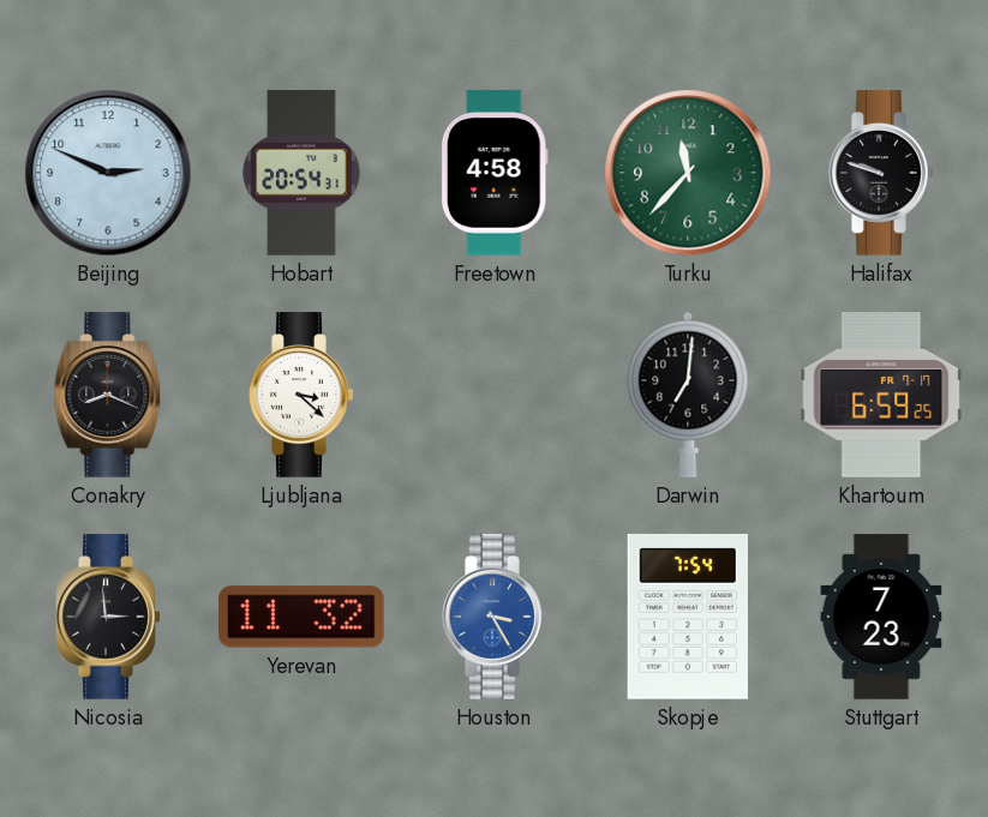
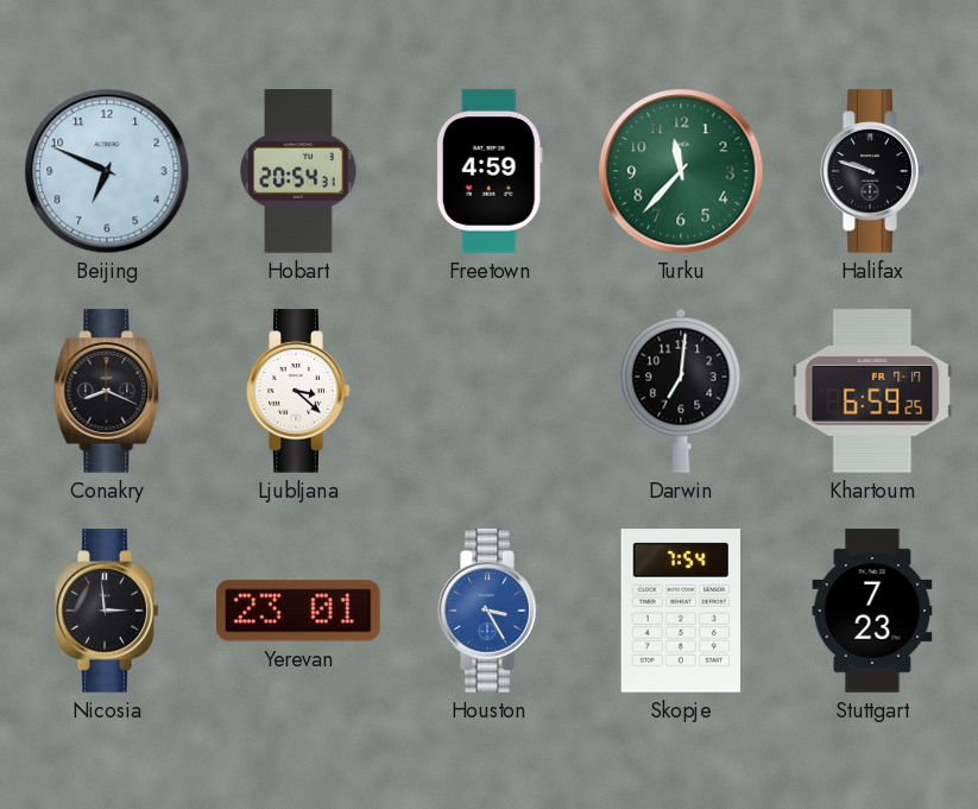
Beijing: 2:49 -> 6:49
Freetown: 4:58 -> 4:59
Yerevan: 11:32 -> 23:01
